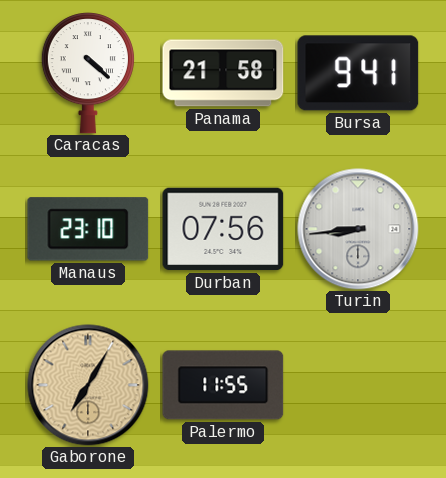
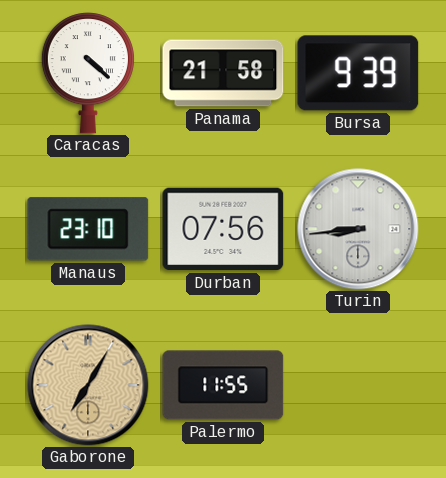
Bursa: 9:41 -> 9:39
